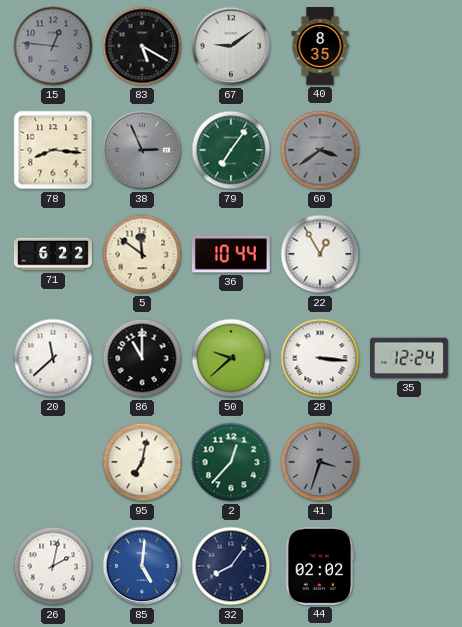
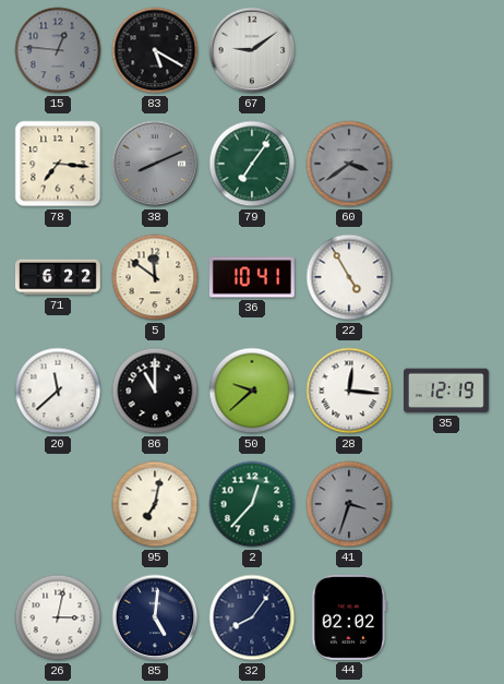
40: 8:35 -> none
78: 8:16 -> 7:16
38: 2:56 -> 8:11
36: 10:44 -> 10:41
22: 12:55 -> 4:55
28: 3:16 -> 12:16
35: 12:24 -> 12:19
26: 2:02 -> 3:02
85 dial: blue -> navy
